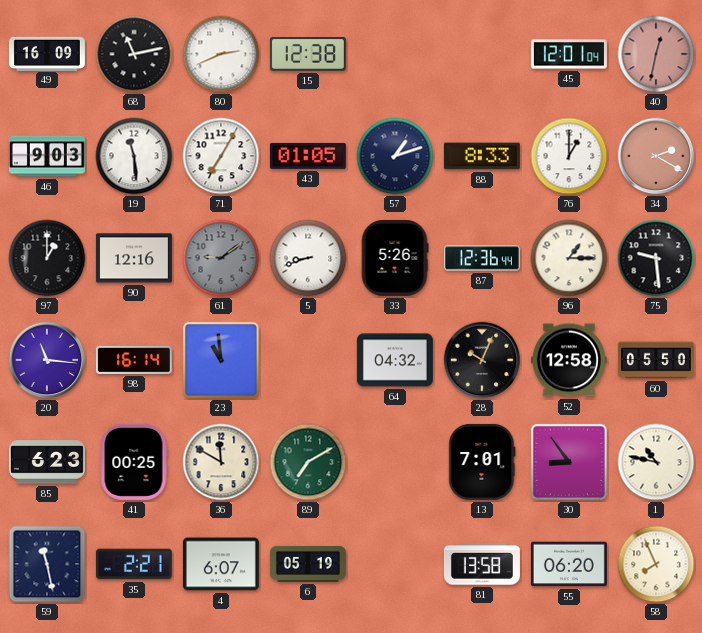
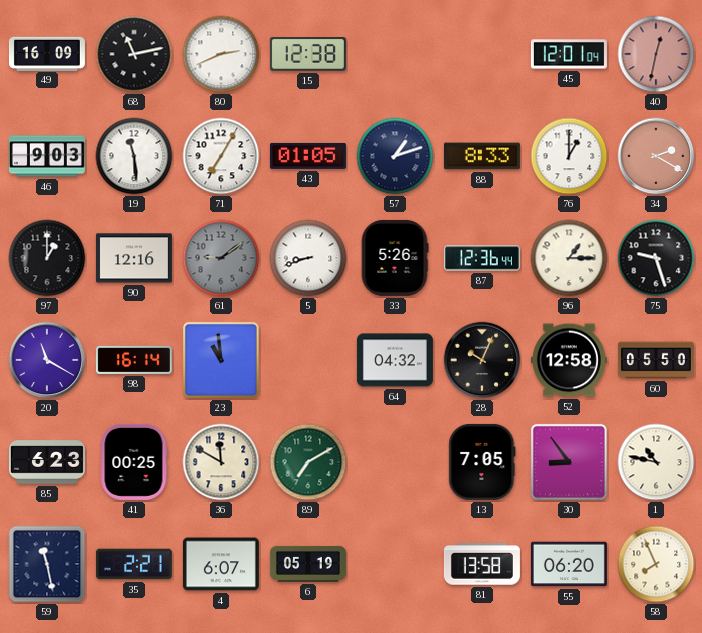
75: 9:29 -> 9:27
20: 11:16 -> 11:20
13: 7:01 -> 7:05
